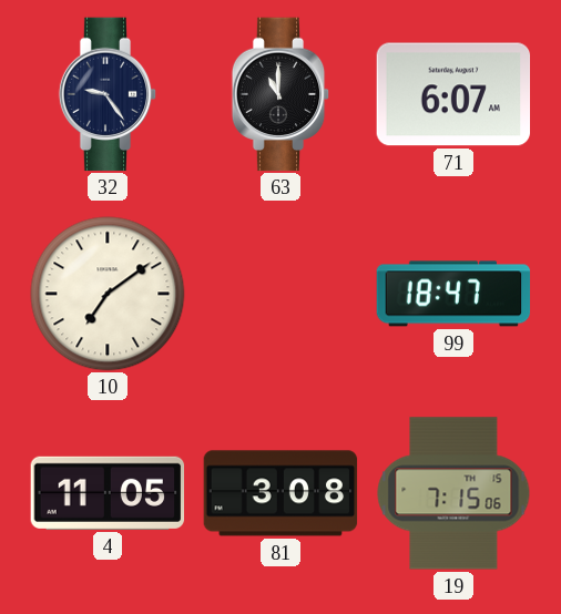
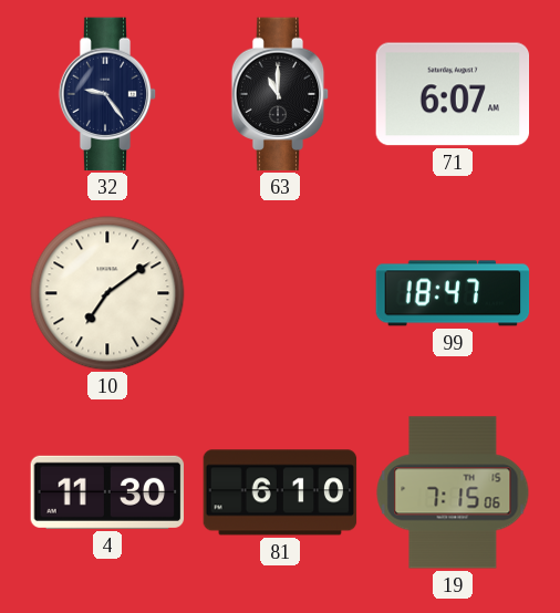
4: 11:05 -> 11:30
81: 3:08 -> 6:10
